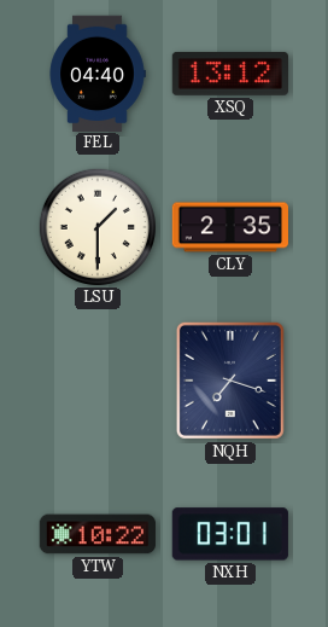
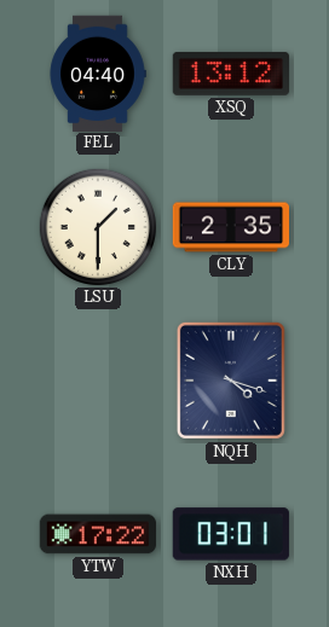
NQH: 7:18 -> 4:18
YTW: 10:22 -> 17:22
